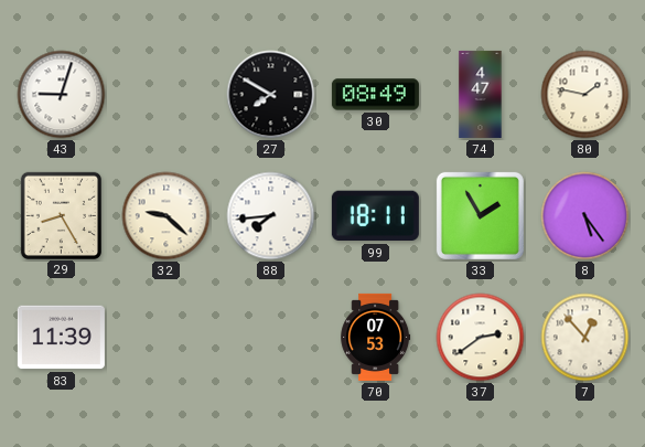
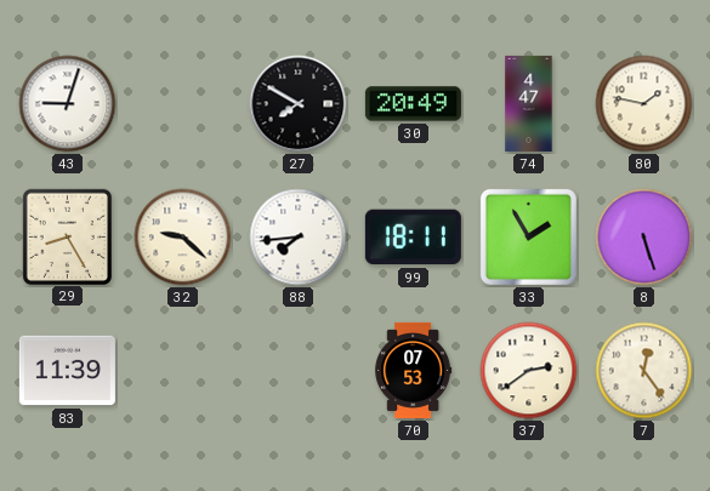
30: 08:49 -> 20:49
8: 5:24 -> 5:27
7: 12:53 -> 12:24
